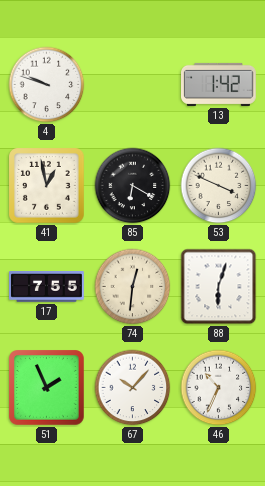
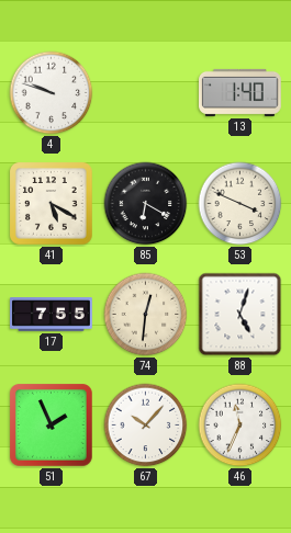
13: 1:42 -> 1:40
41: 12:58 -> 5:20
88: 6:03 -> 5:03
46: 10:34 -> 11:34
